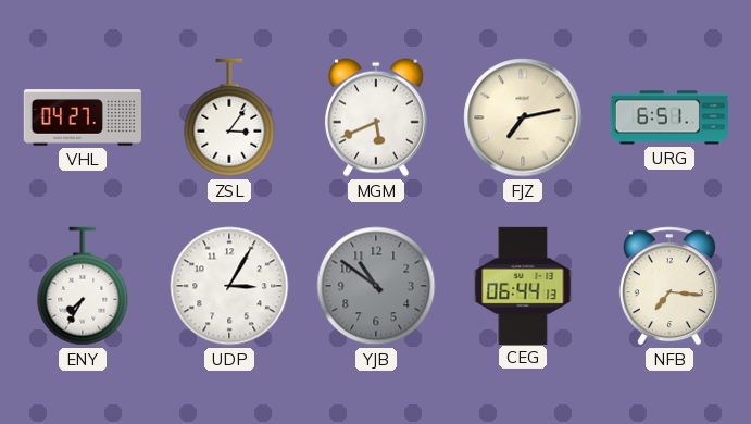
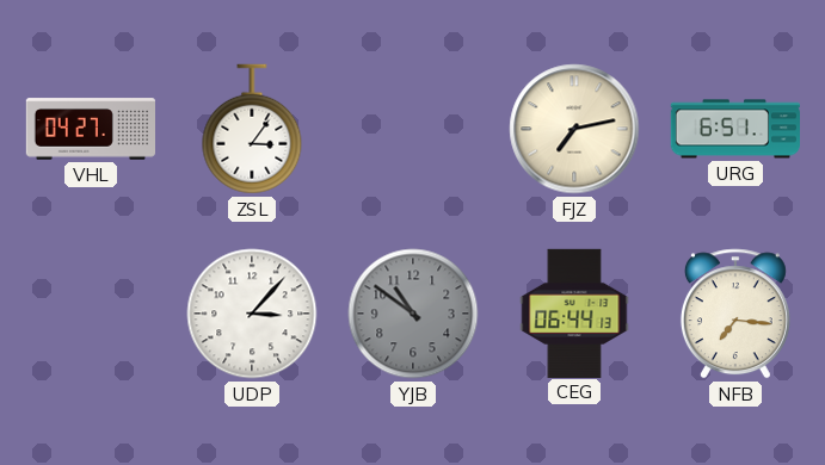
MGM: 5:41 -> none
ENY: 7:35 -> none
UDP: 3:05 -> 3:07
